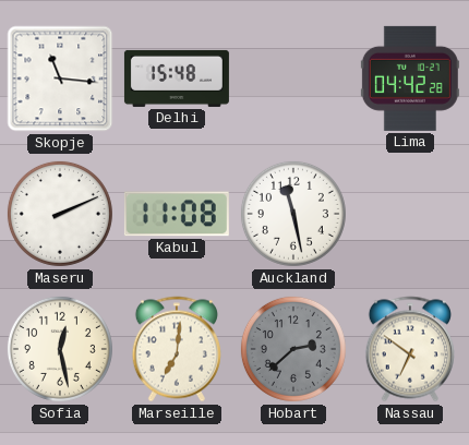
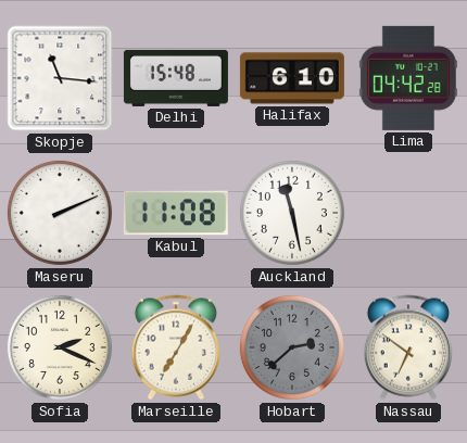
Halifax: none -> 6:10
Sofia: 12:28 -> 2:19
Marseille: 7:01 -> 7:05
